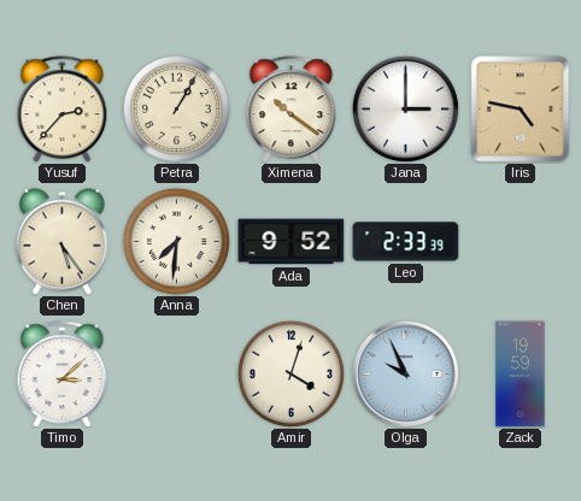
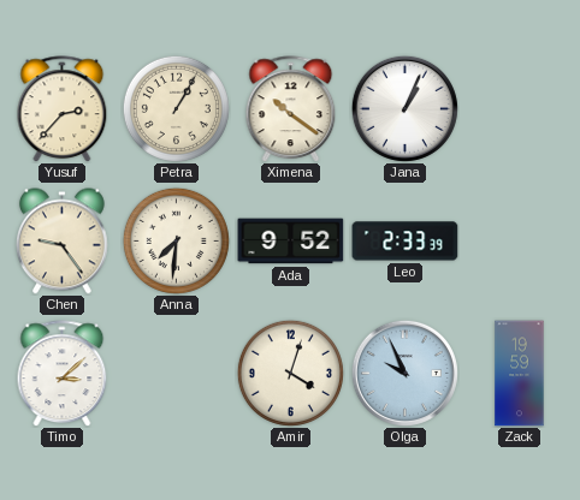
Jana: 3:00 -> 1:04
Iris: 4:47 -> none
Chen: 5:24 -> 9:24
